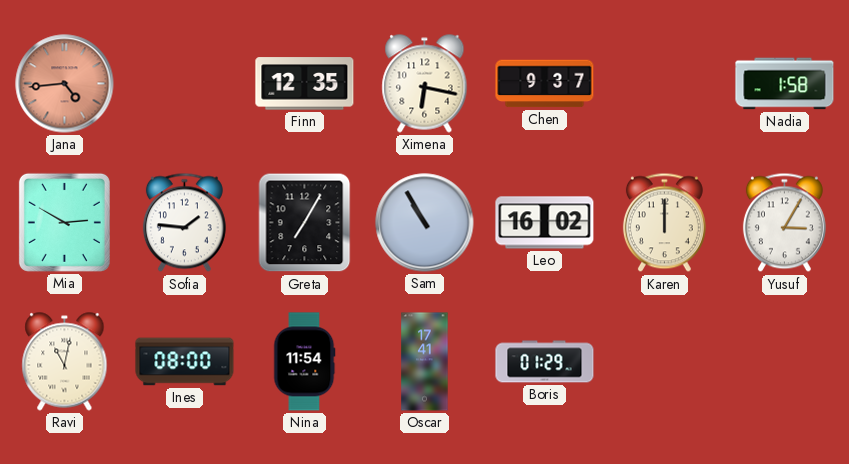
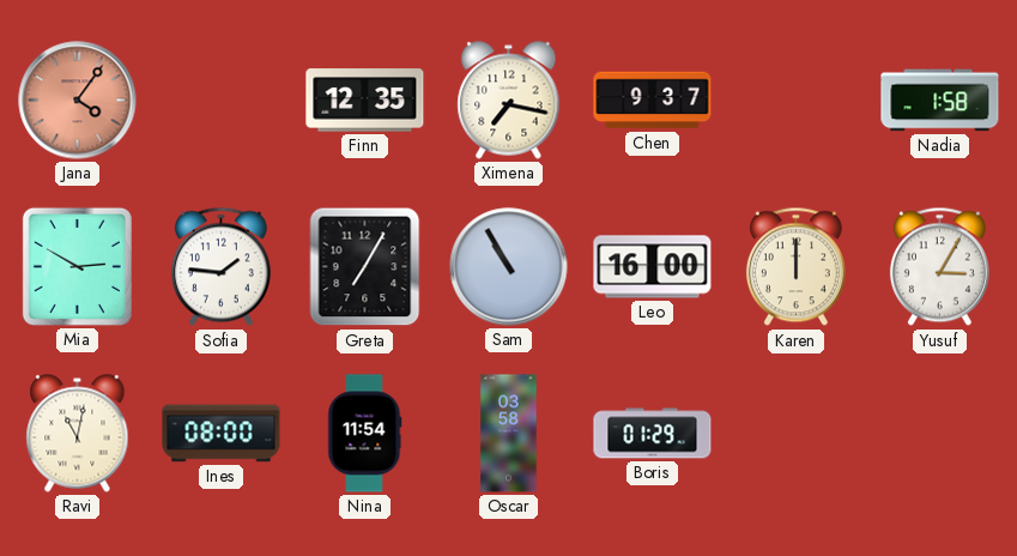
Jana: 4:44 -> 4:06
Ximena: 6:17 -> 7:17
Leo: 16:02 -> 16:00
Oscar: 17:41 -> 03:58
